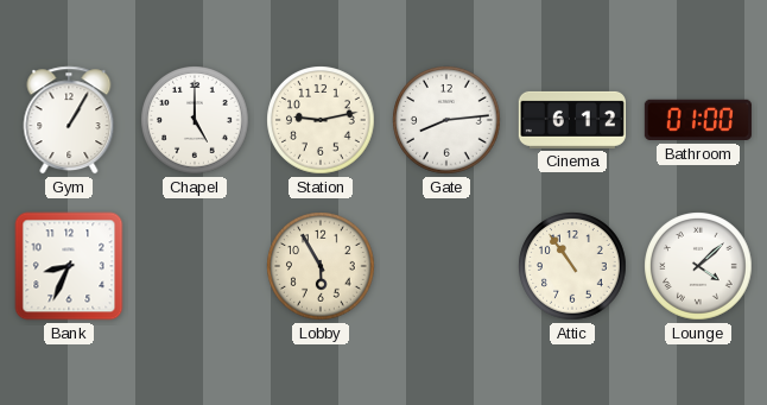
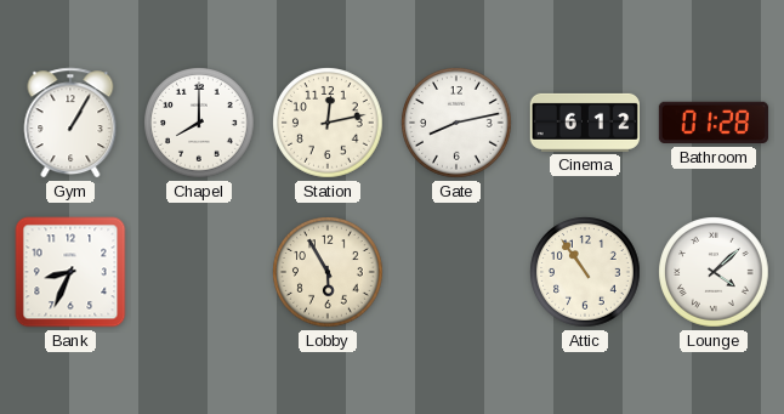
Chapel: 5:00 -> 8:00
Station: 9:13 -> 12:13
Gate: 8:14 -> 8:13
Bathroom: 01:00 -> 01:28
